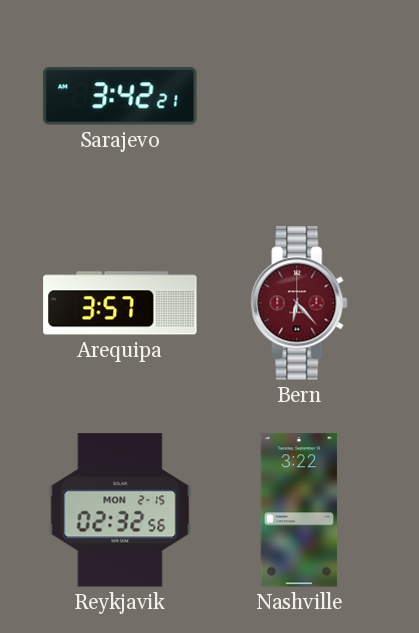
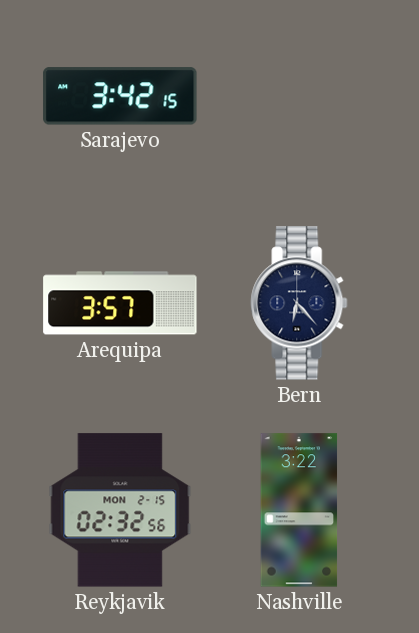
Sarajevo: 3:42:21 -> 3:42:15
Bern dial: burgundy -> navy
